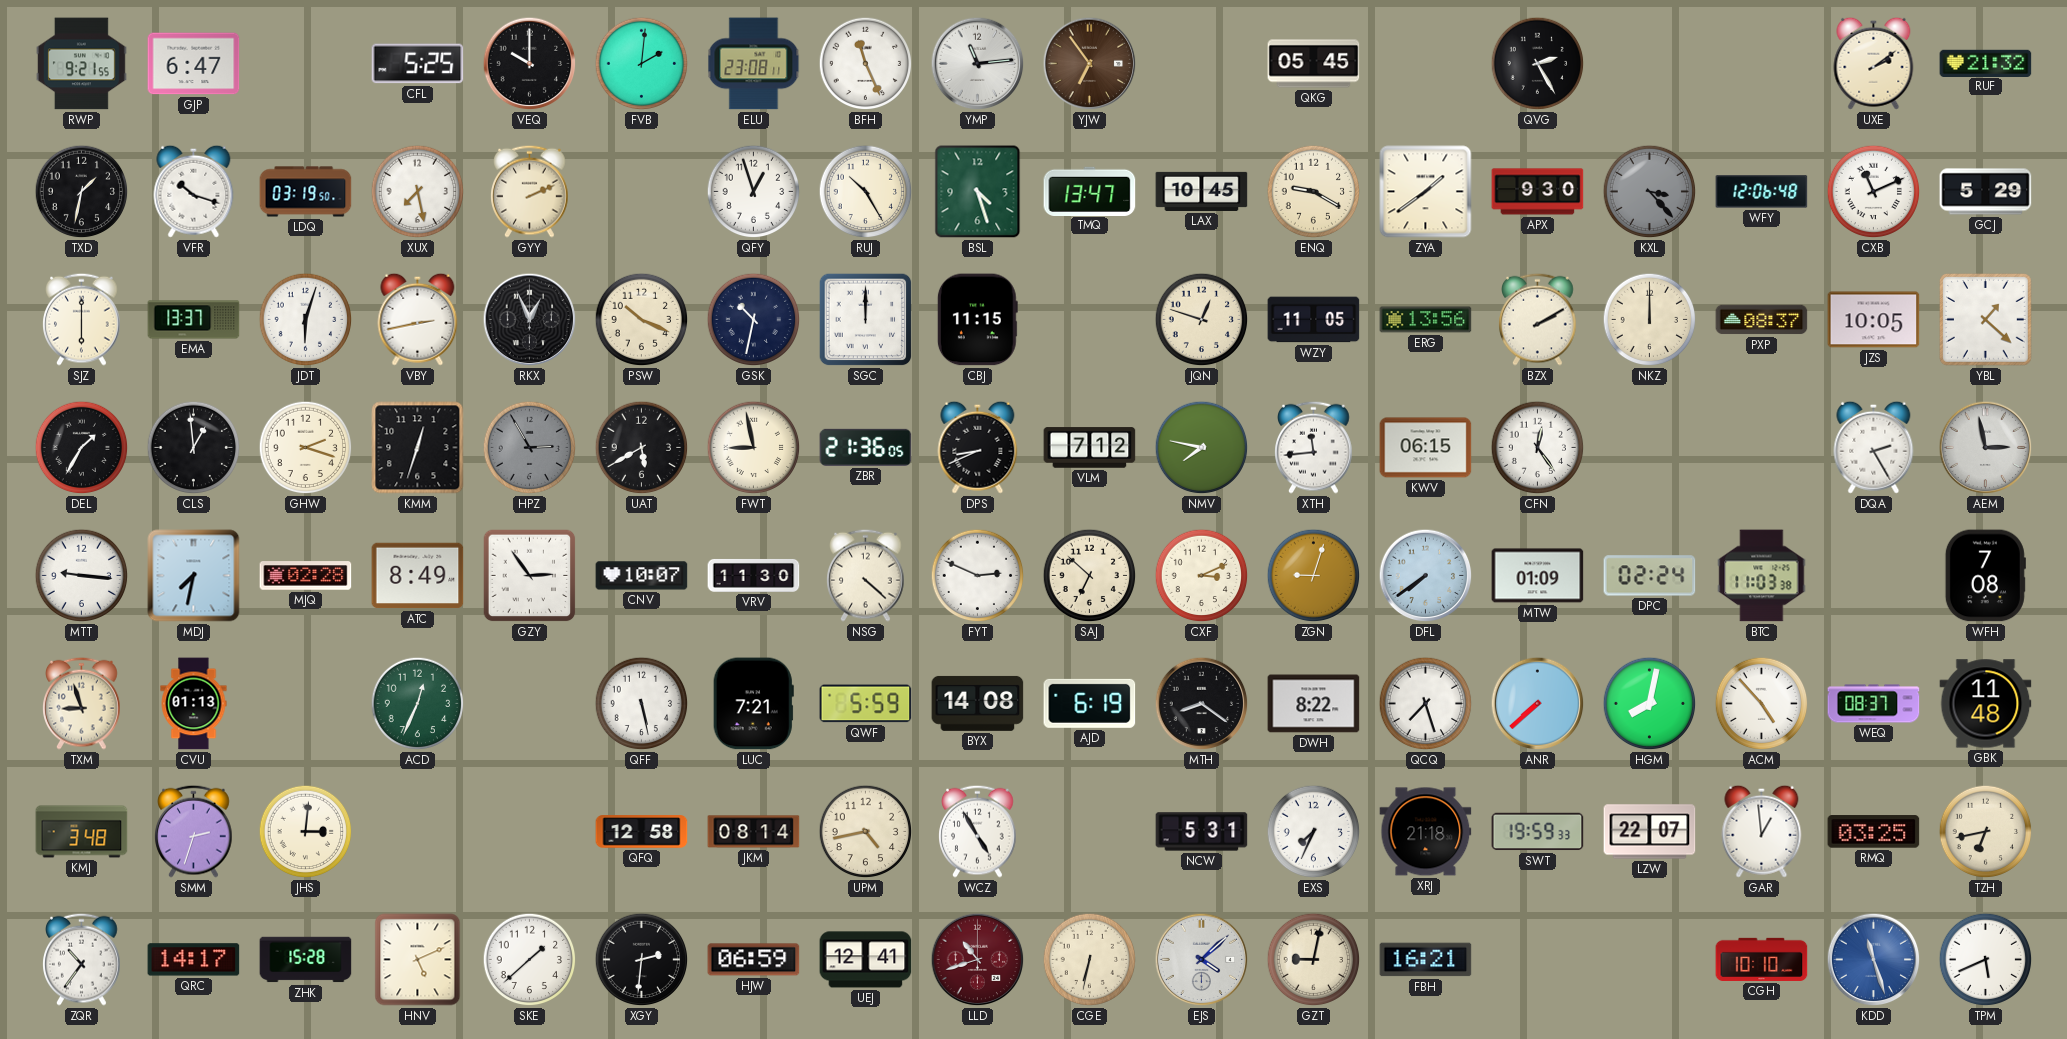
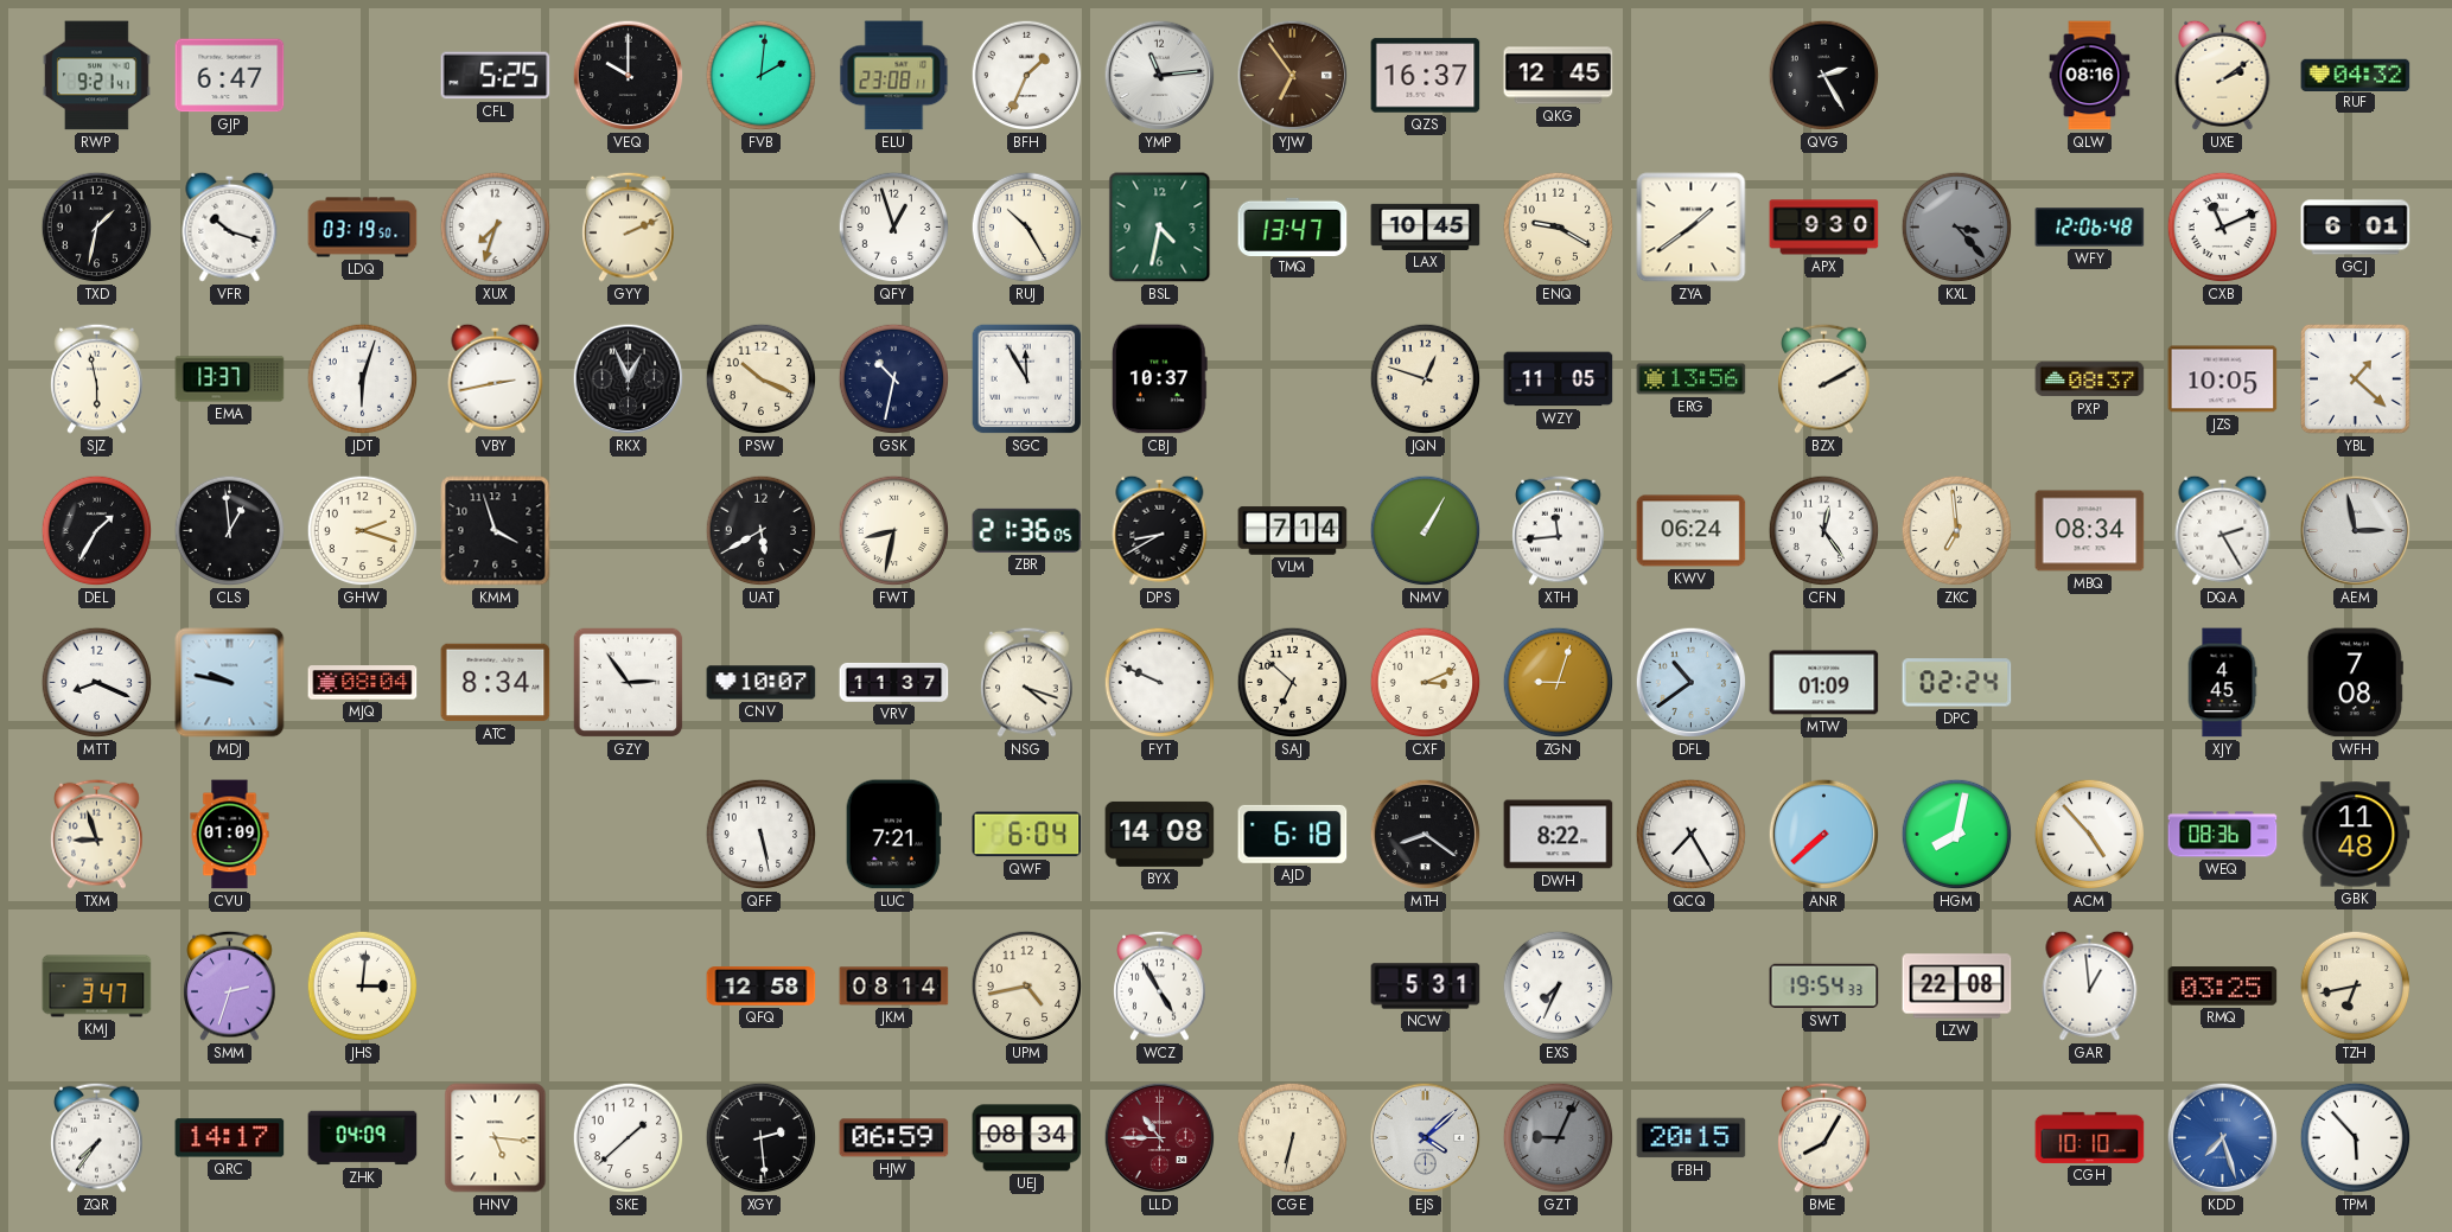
RWP: 9:21:55 -> 9:21:41
BFH: 11:26 -> 1:34
QZS: none -> 16:37
QKG: 05:45 -> 12:45
QLW: none -> 08:16
RUF: 21:32 -> 04:32
XUX: 7:28 -> 7:33
BSL: 4:27 -> 4:32
GCJ: 5:29 -> 6:01
SJZ: 6:00 -> 5:58
SGC: 12:00 -> 11:55
CBJ: 11:15 -> 10:37
NKZ: 12:00 -> none
KMM: 12:33 -> 3:57
HPZ: 2:55 -> none
FWT: 8:58 -> 8:32
DPS: 8:41 -> 8:40
VLM: 7:12 -> 7:14
NMV: 7:47 -> 1:05
KWV: 06:15 -> 06:24
ZKC: none -> 6:59
MBQ: none -> 08:34
MTT: 9:16 -> 8:19
MDJ: 7:32 -> 9:47
MJQ: 02:28 -> 08:04
ATC: 8:49 -> 8:34
VRV: 11:30 -> 11:37
NSG: 4:22 -> 4:18
FYT: 2:49 -> 9:49
DFL: 7:39 -> 10:39
BTC: 11:03 -> none
XJY: none -> 4:45
CVU: 01:13 -> 01:09
ACD: 12:34 -> none
QWF: 5:59 -> 6:04
AJD: 6:19 -> 6:18
QCQ: 7:27 -> 7:25
WEQ: 08:37 -> 08:36
KMJ: 3:48 -> 3:47
XRJ: 21:18 -> none
SWT: 19:59 -> 19:54
LZW: 22:07 -> 22:08
ZQR: 10:36 -> 7:36
ZHK: 15:28 -> 04:09
HNV: 5:11 -> 5:16
XGY: 2:31 -> 2:29
UEJ: 12:41 -> 08:34
LLD: 10:42 -> 10:45
GZT: 9:02 -> 9:04
GZT dial: cream -> grey
FBH: 16:21 -> 20:15
BME: none -> 8:05
KDD: 11:27 -> 7:27
TPM: 5:41 -> 5:53
